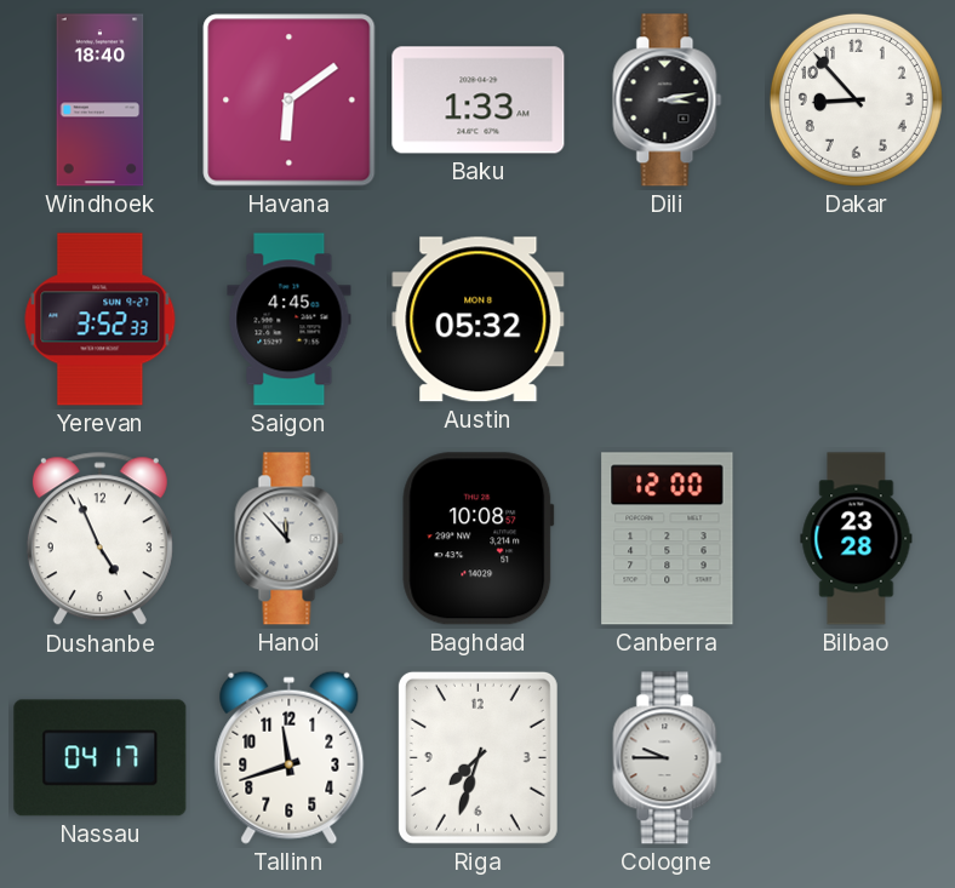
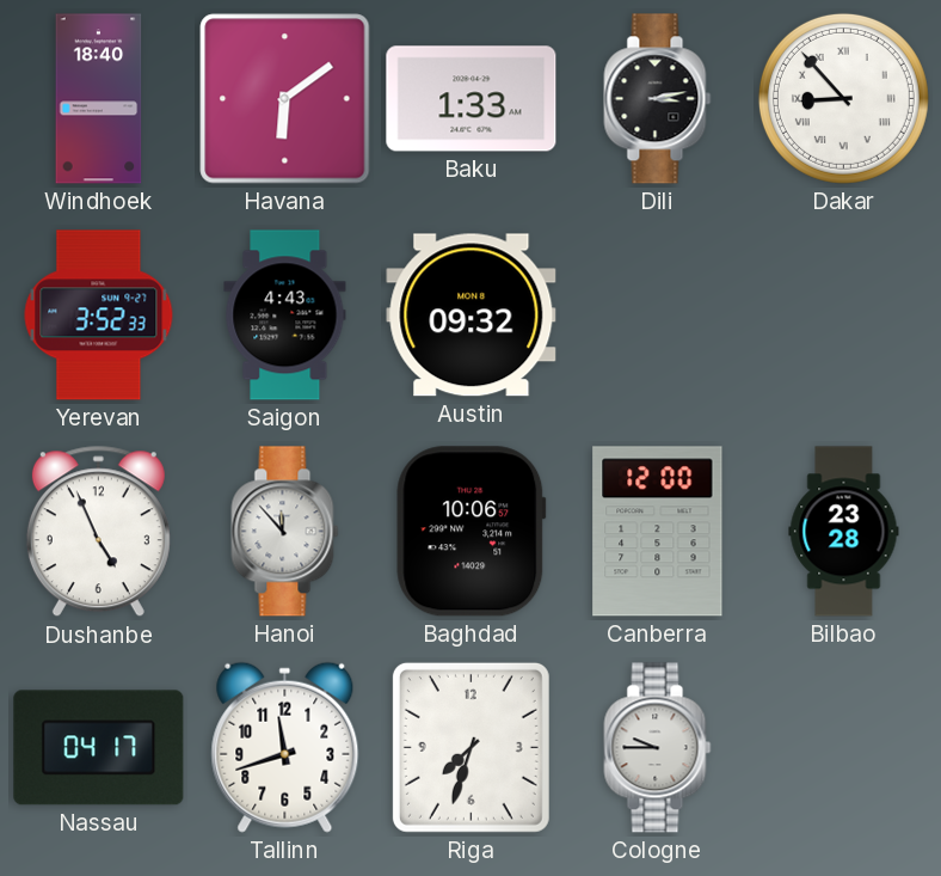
Dakar numerals: Arabic -> Roman
Saigon: 4:45 -> 4:43
Austin: 05:32 -> 09:32
Baghdad: 10:08 -> 10:06
